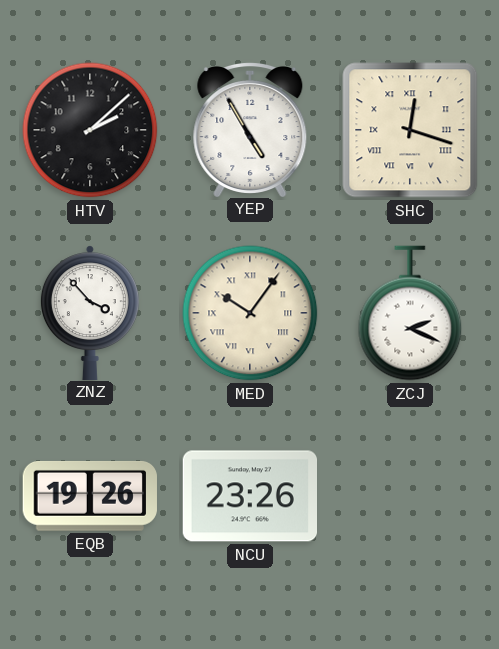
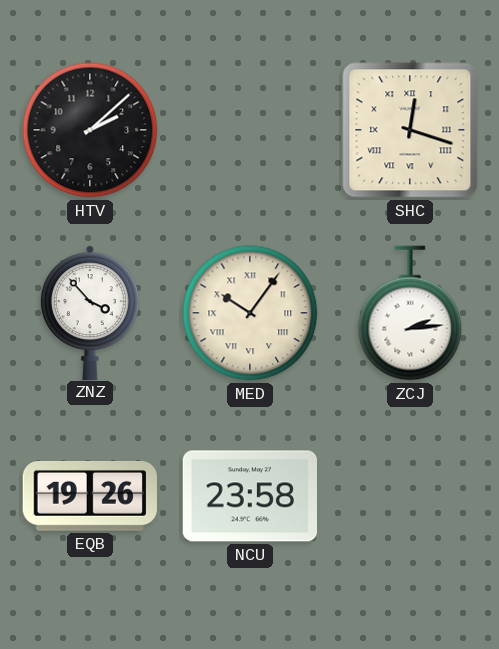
YEP: 4:55 -> none
ZCJ: 2:19 -> 2:14
NCU: 23:26 -> 23:58
